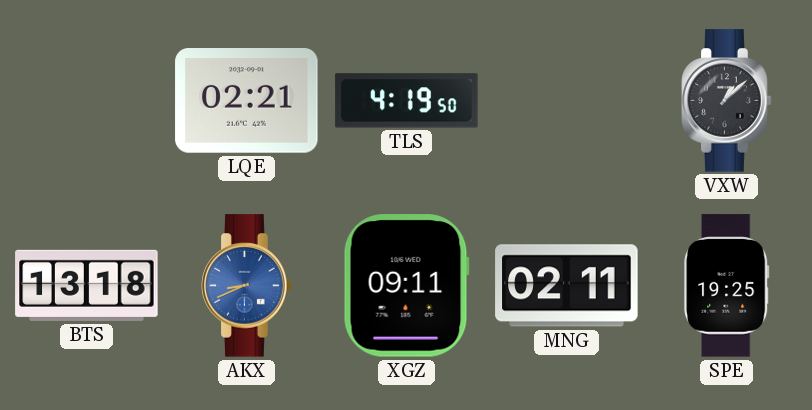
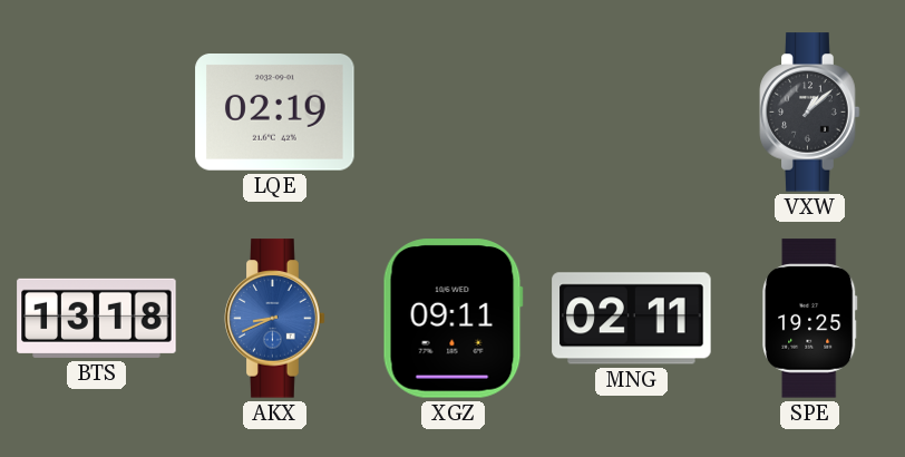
LQE: 02:21 -> 02:19
TLS: 4:19 -> none
